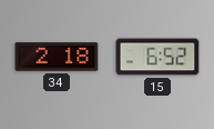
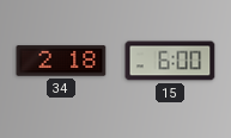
15: 6:52 -> 6:00
